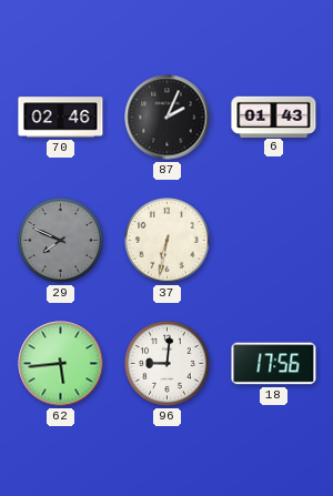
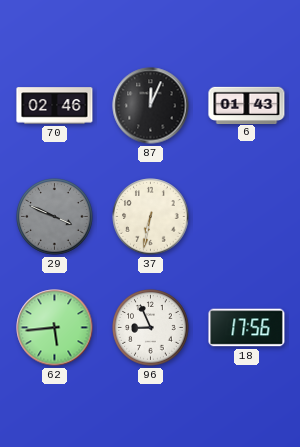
87: 2:04 -> 12:04
29: 7:49 -> 3:49
96: 9:01 -> 8:56
